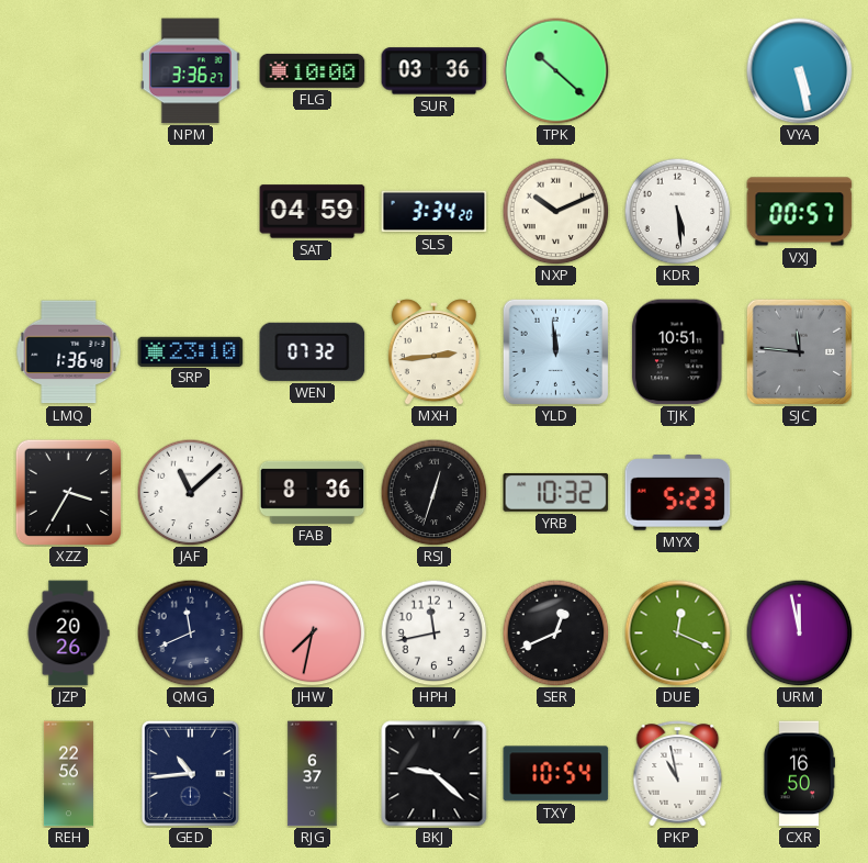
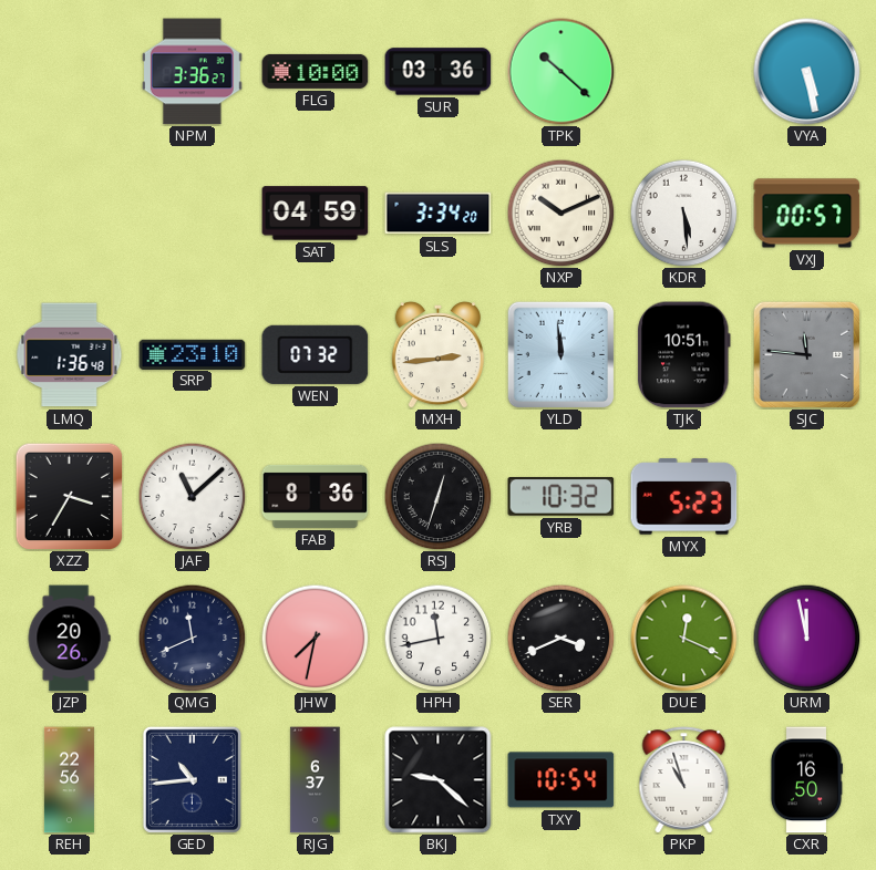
SER: 12:41 -> 3:41
PKP: 10:58 -> 10:57
